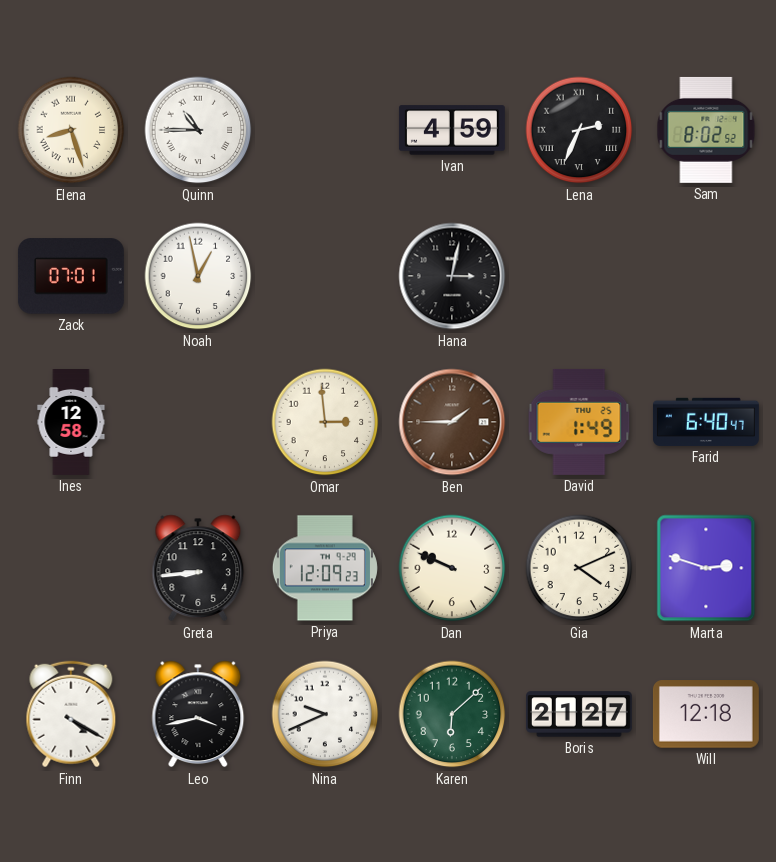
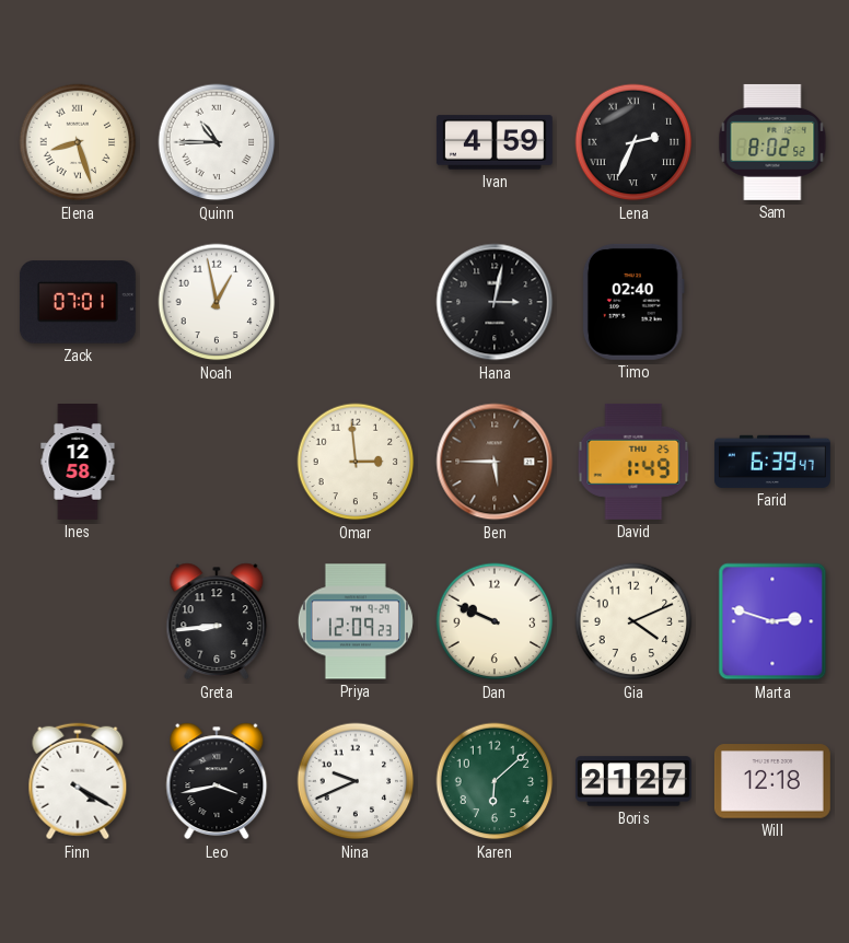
Timo: none -> 02:40
Ben: 1:45 -> 5:45
Farid: 6:40 -> 6:39
